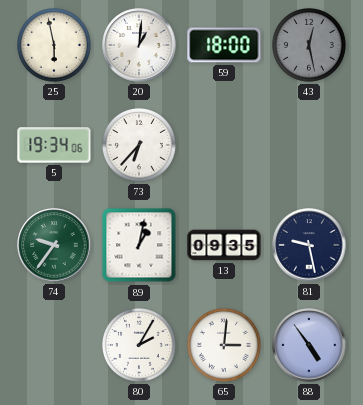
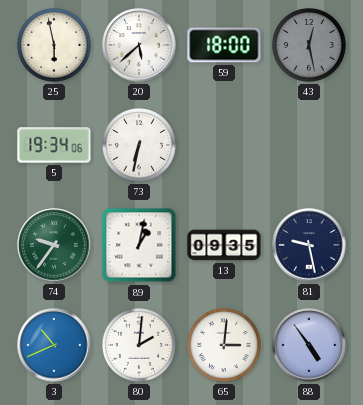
20: 1:01 -> 5:38
73: 6:37 -> 6:32
3: none -> 10:41
80: 2:05 -> 2:01
